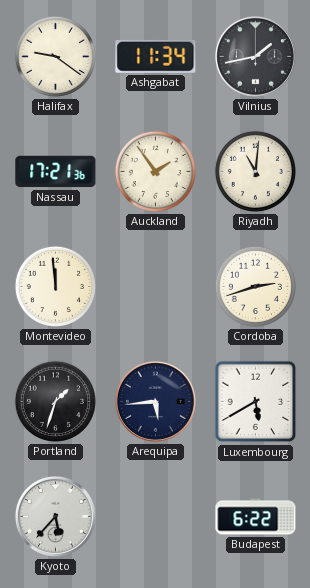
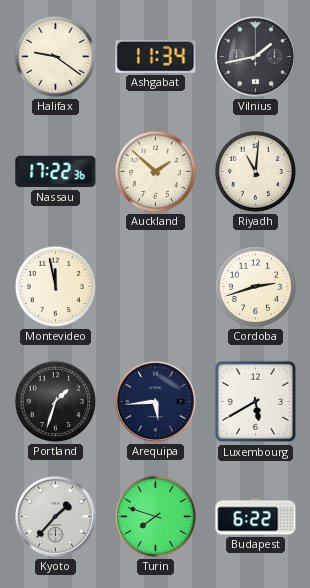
Nassau: 17:21 -> 17:22
Auckland: 1:54 -> 1:52
Montevideo: 11:59 -> 11:58
Kyoto: 5:37 -> 1:37
Turin: none -> 7:48
